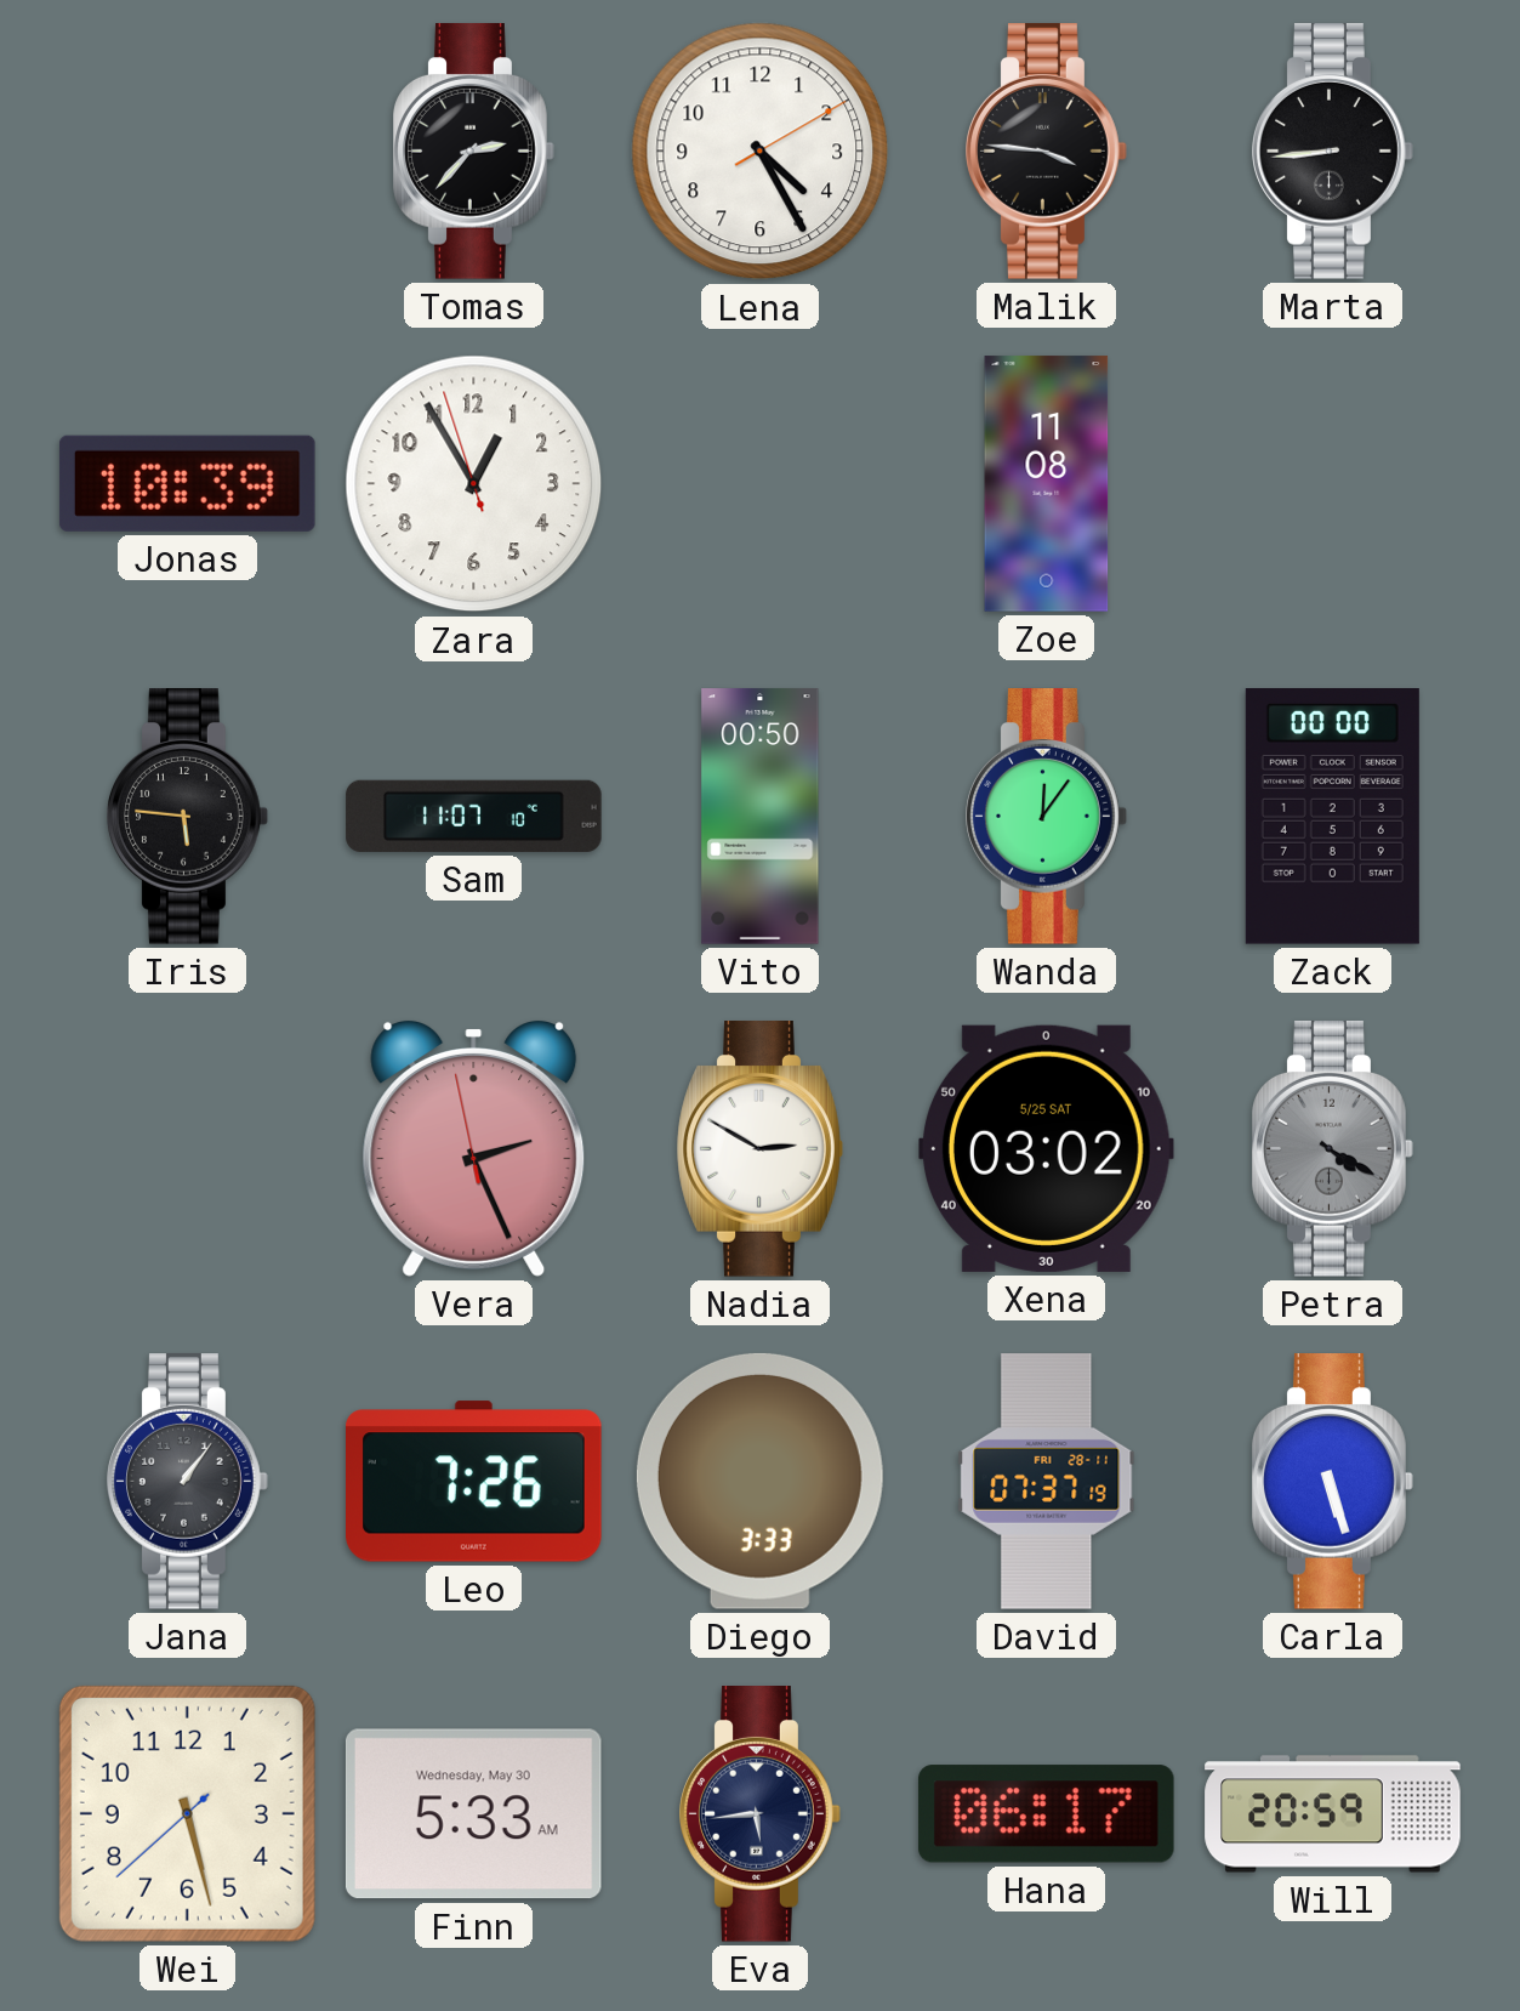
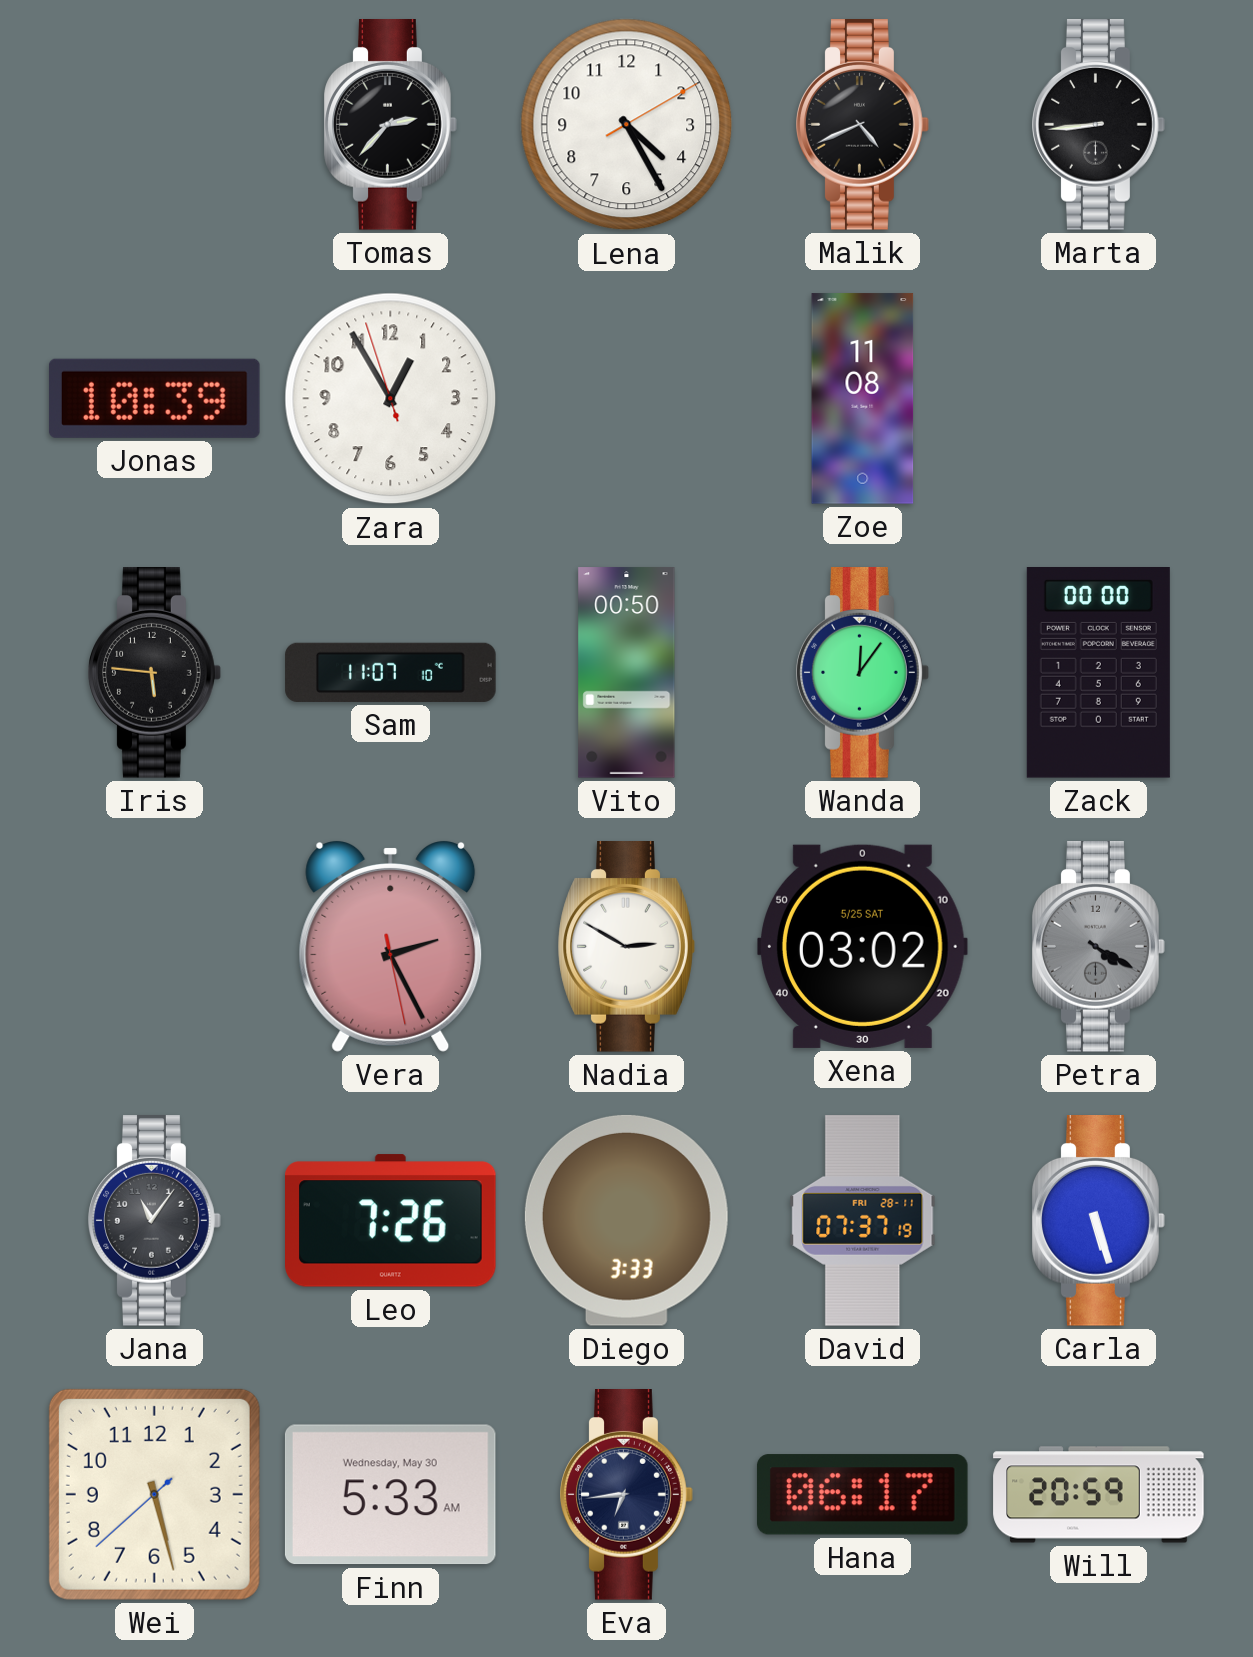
Malik: 3:46 -> 4:41
Vera: 2:25:58 -> 2:25:28
Jana: 1:06 -> 11:06
Eva: 5:44 -> 6:44
